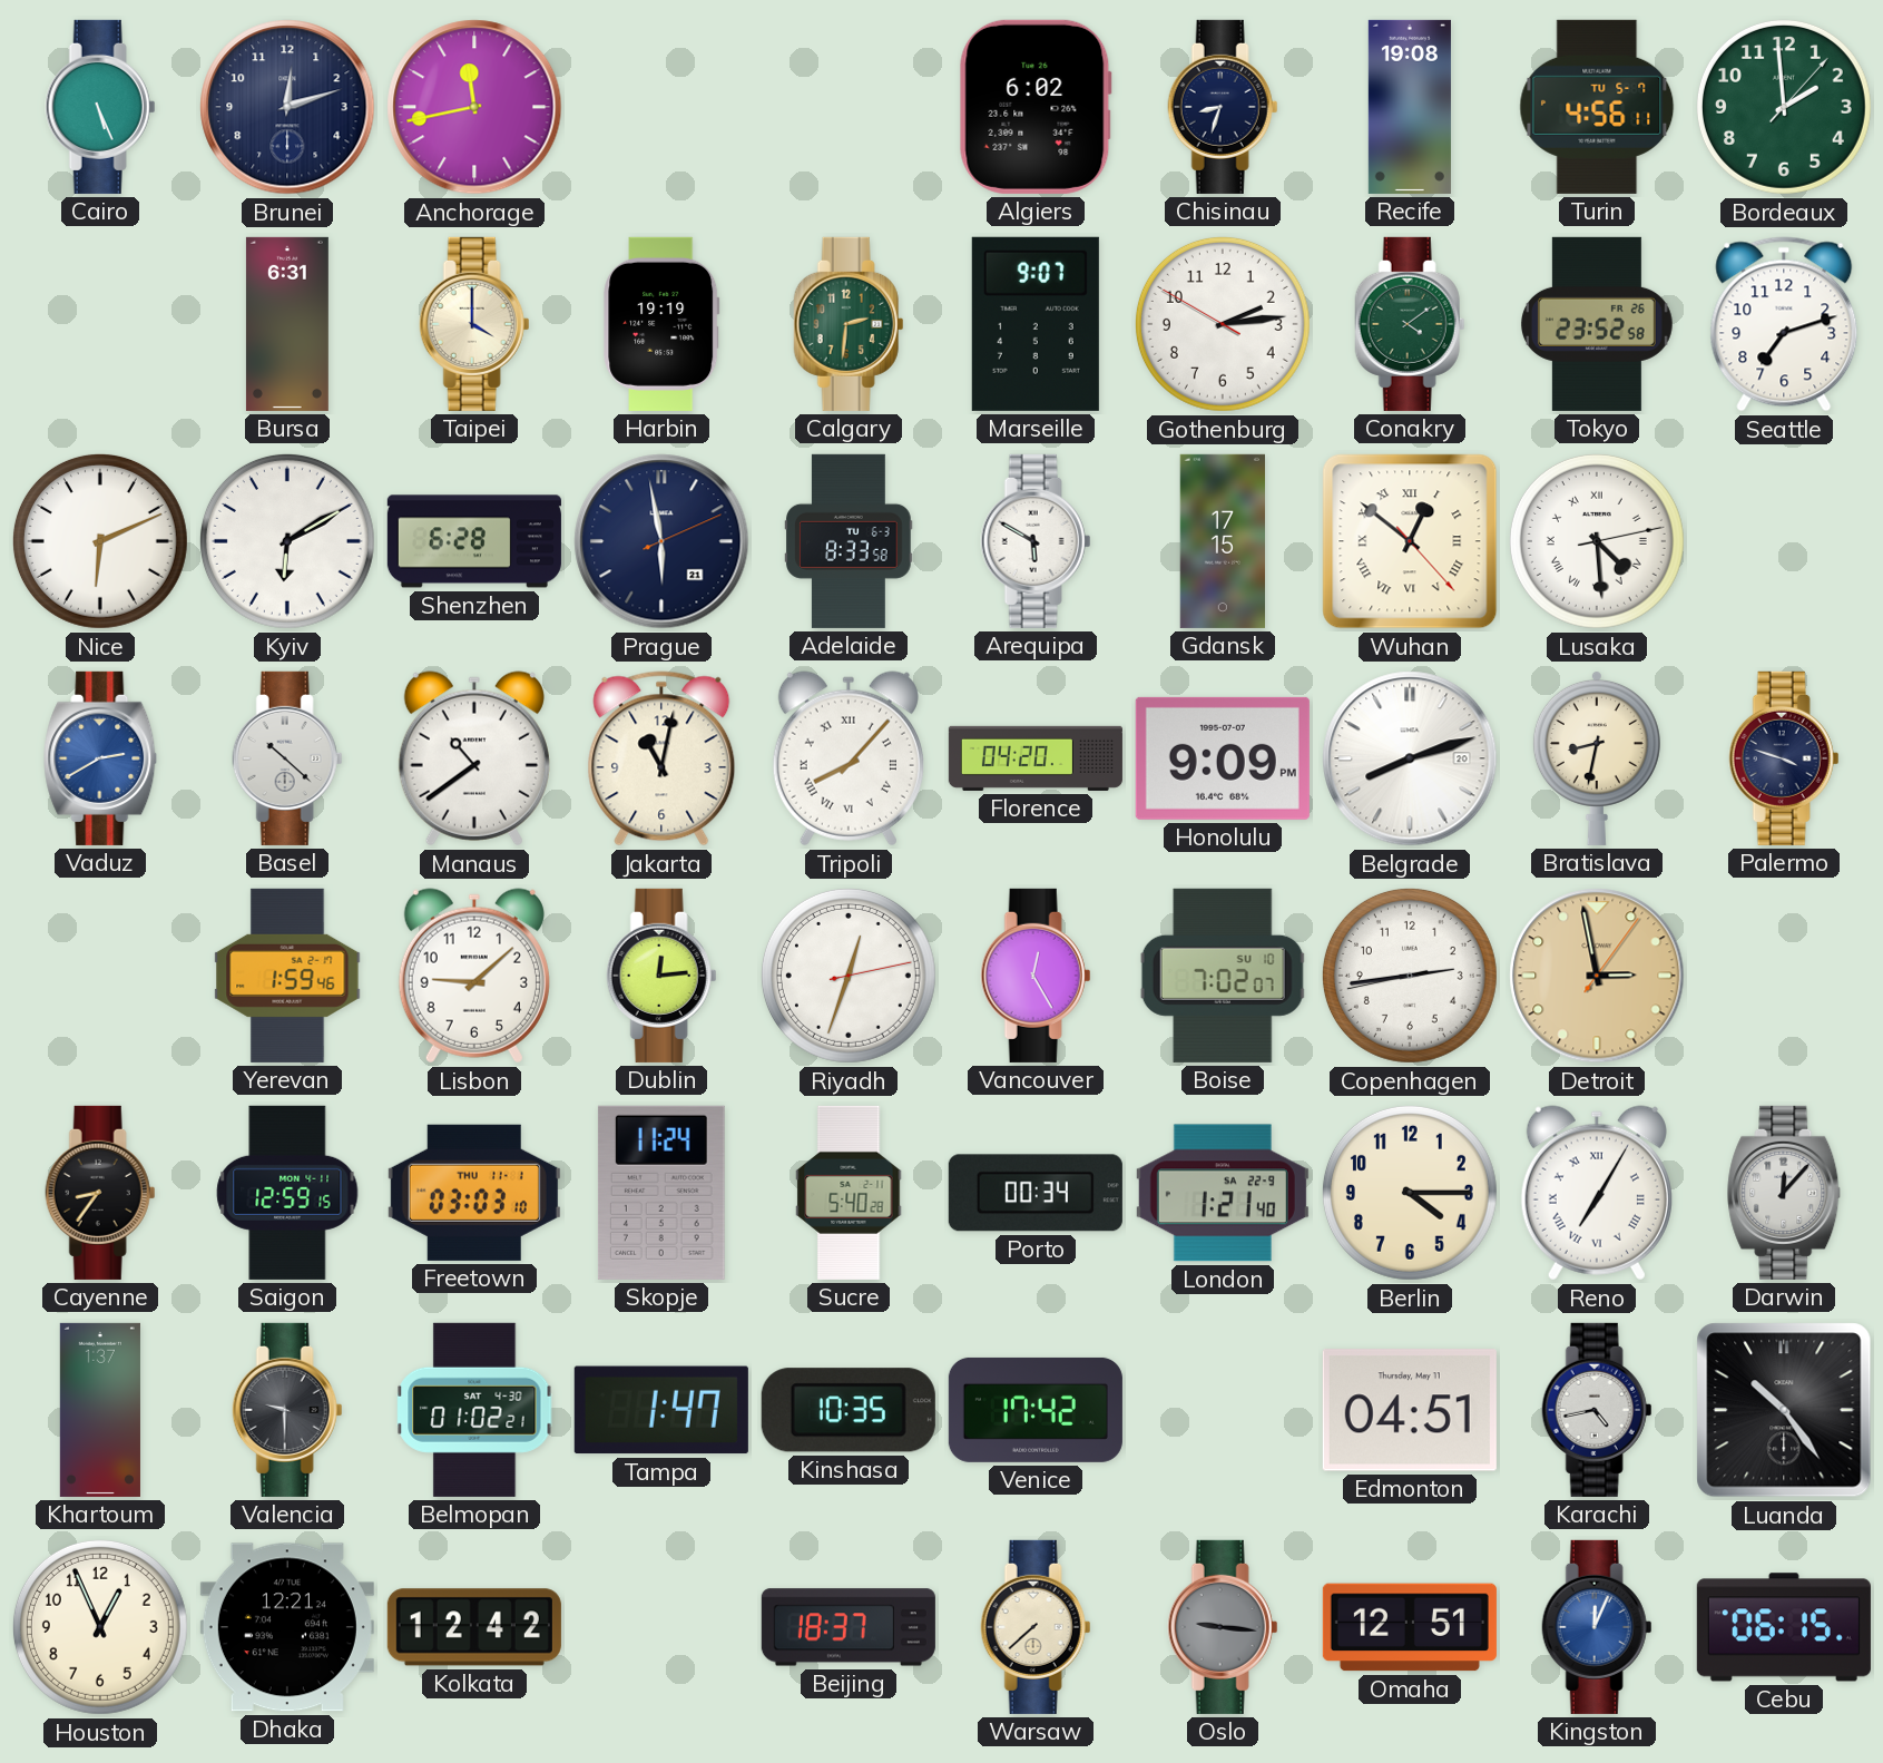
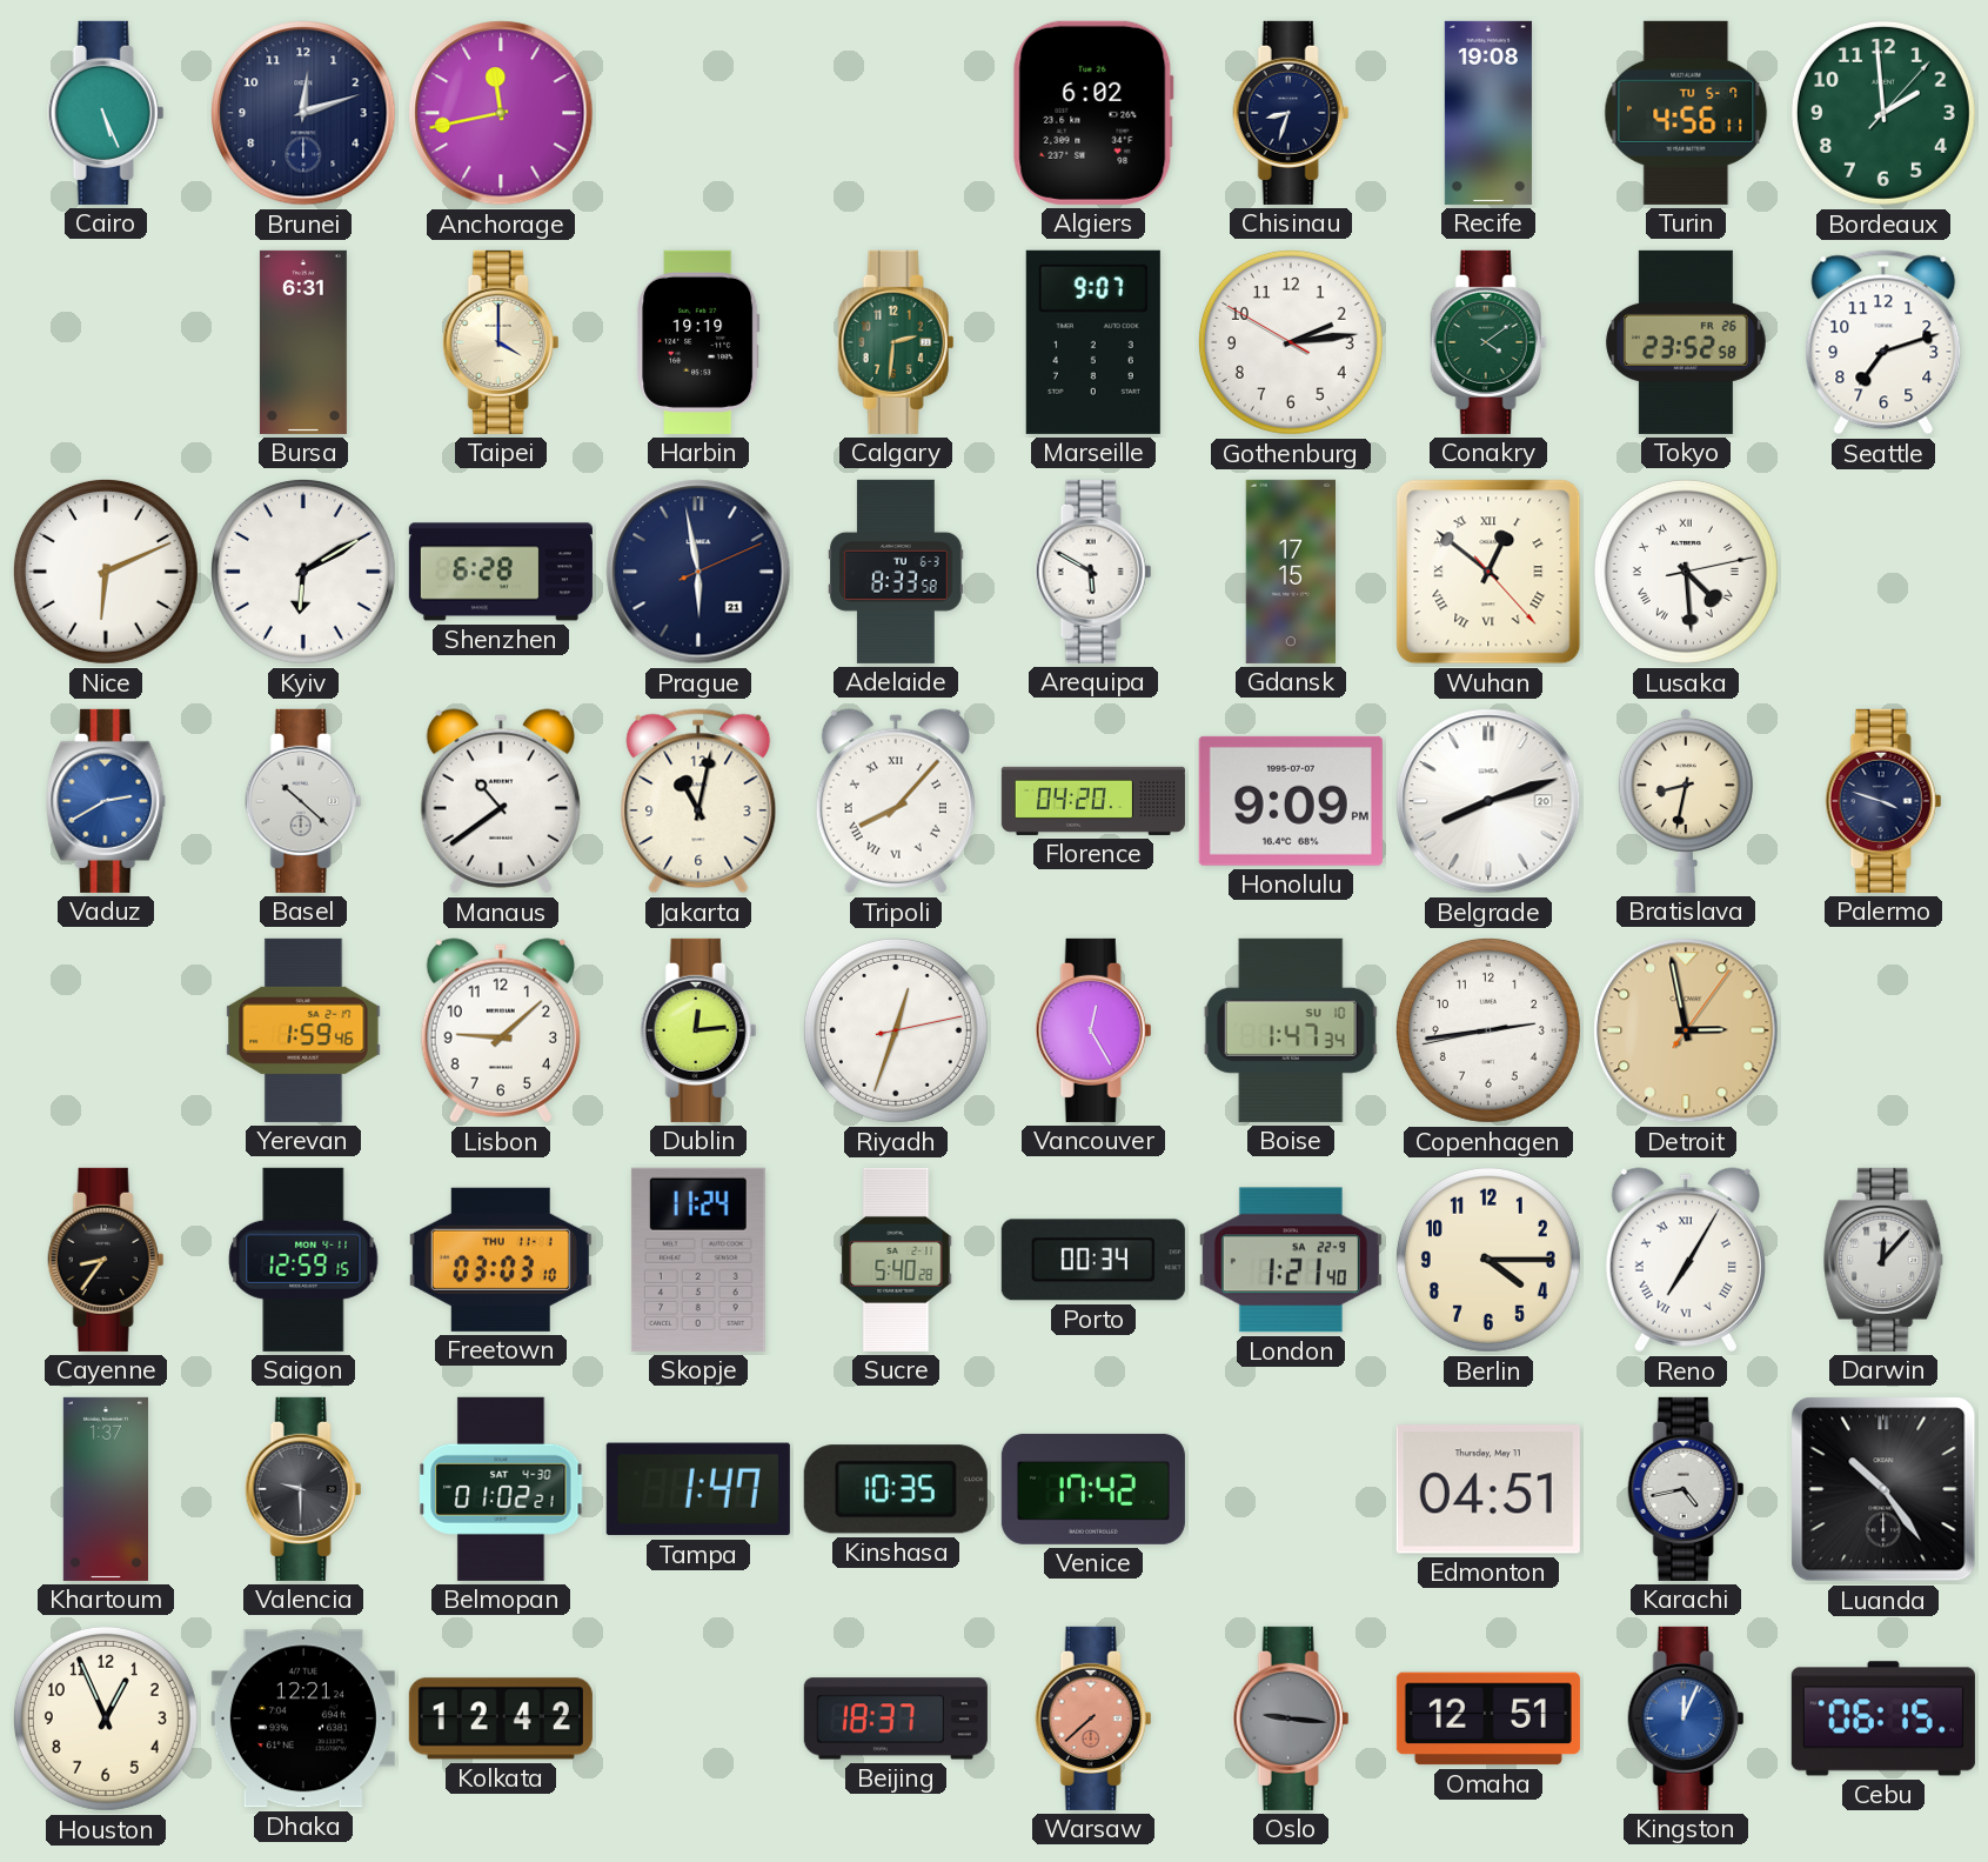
Boise: 7:02 -> 1:47
Warsaw dial: cream -> salmon
